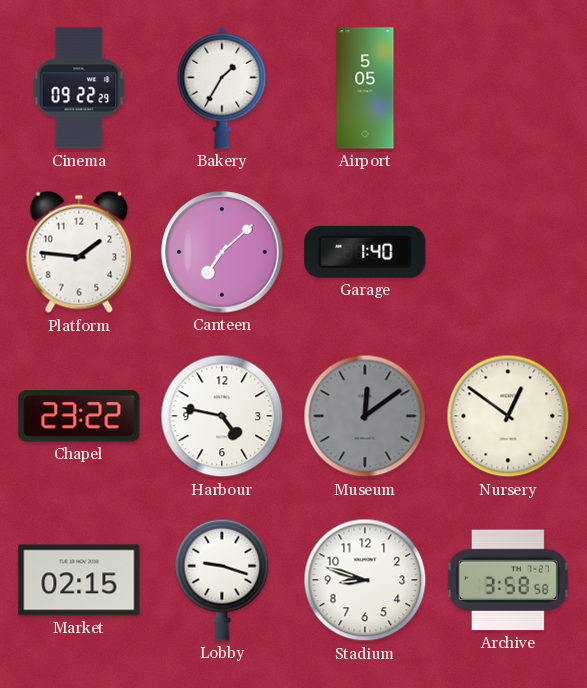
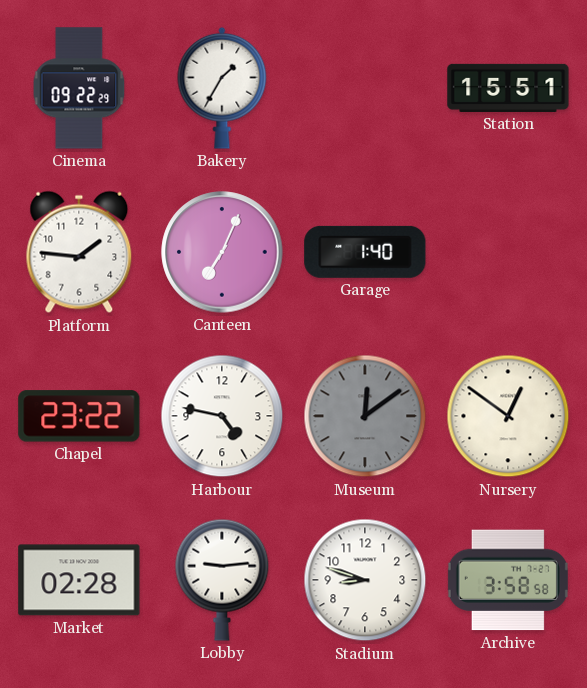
Airport: 5:05 -> none
Station: none -> 15:51
Canteen: 7:08 -> 7:04
Market: 02:15 -> 02:28
Lobby: 9:18 -> 9:14
